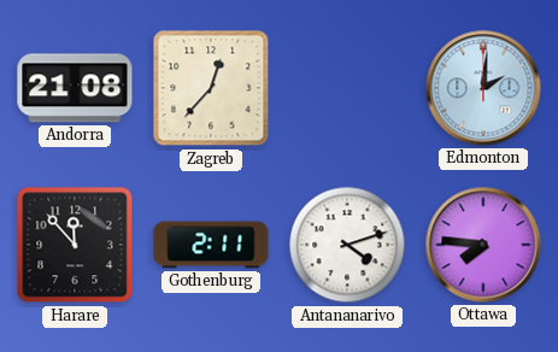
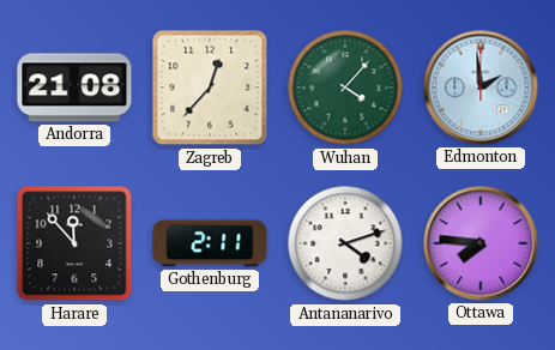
Wuhan: none -> 4:07
Edmonton: 2:01 -> 1:59
